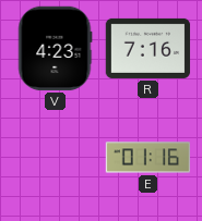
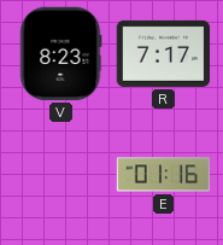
V: 4:23 -> 8:23
R: 7:16 -> 7:17
